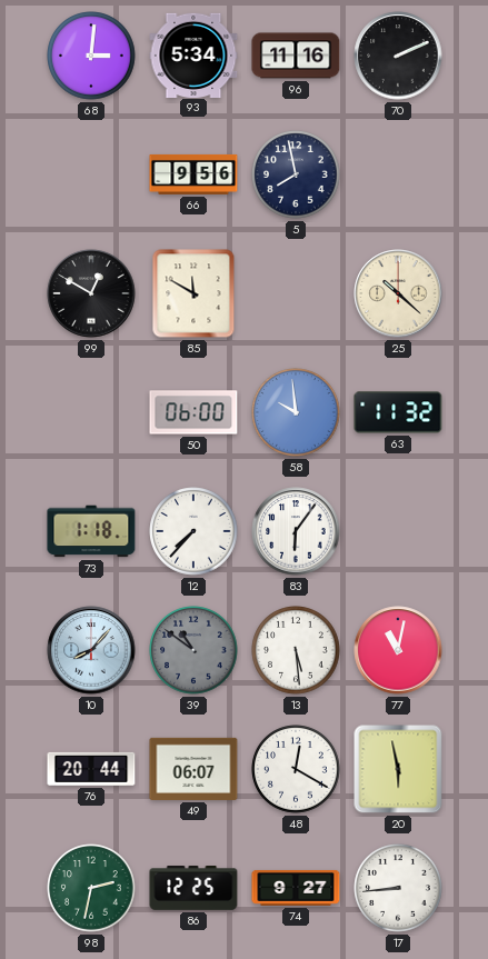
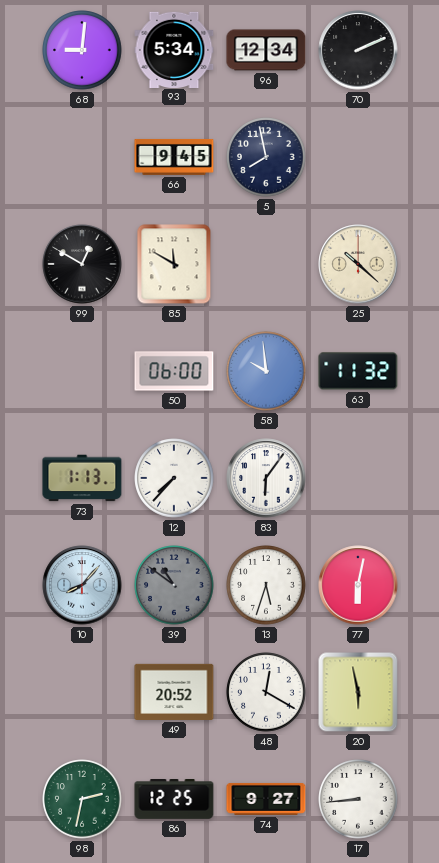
68: 3:01 -> 9:01
96: 11:16 -> 12:34
66: 9:56 -> 9:45
73: 1:18 -> 1:13
13: 5:29 -> 5:33
77: 11:02 -> 6:02
76: 20:44 -> none
49: 06:07 -> 20:52
